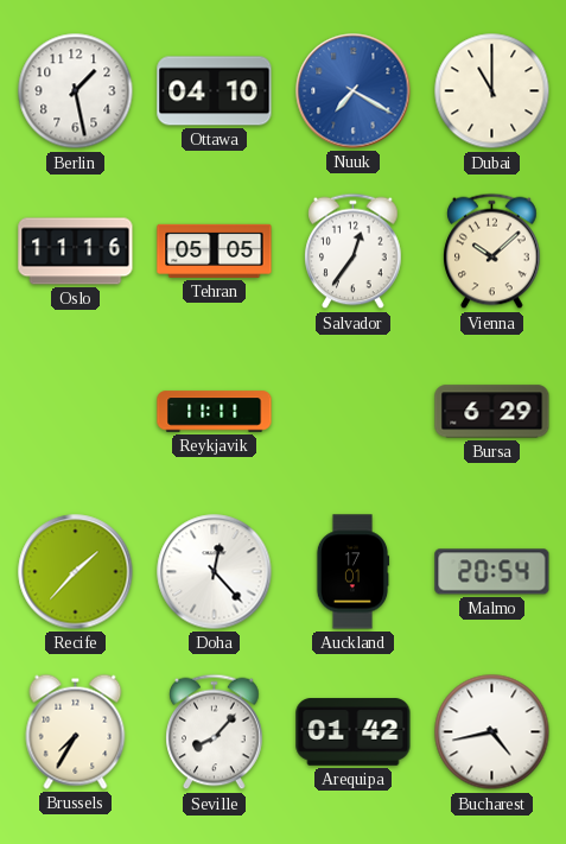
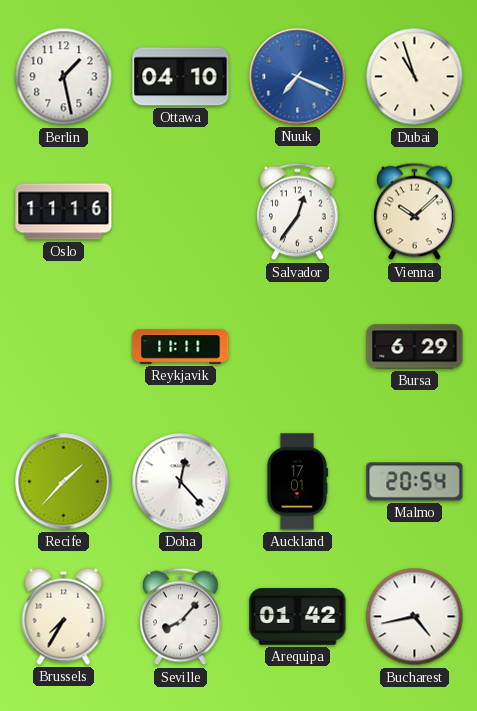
Nuuk: 7:20 -> 7:19
Dubai: 11:00 -> 10:57
Tehran: 05:05 -> none
